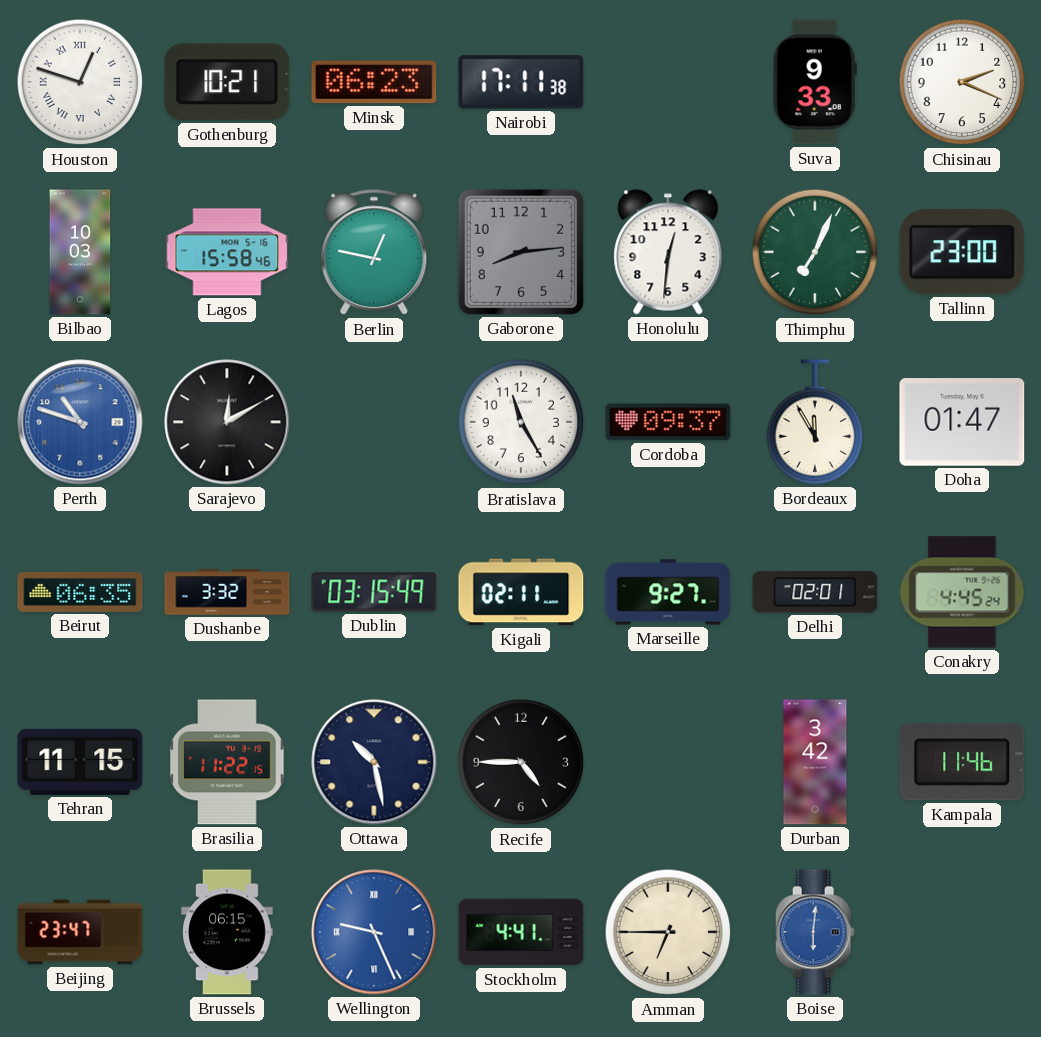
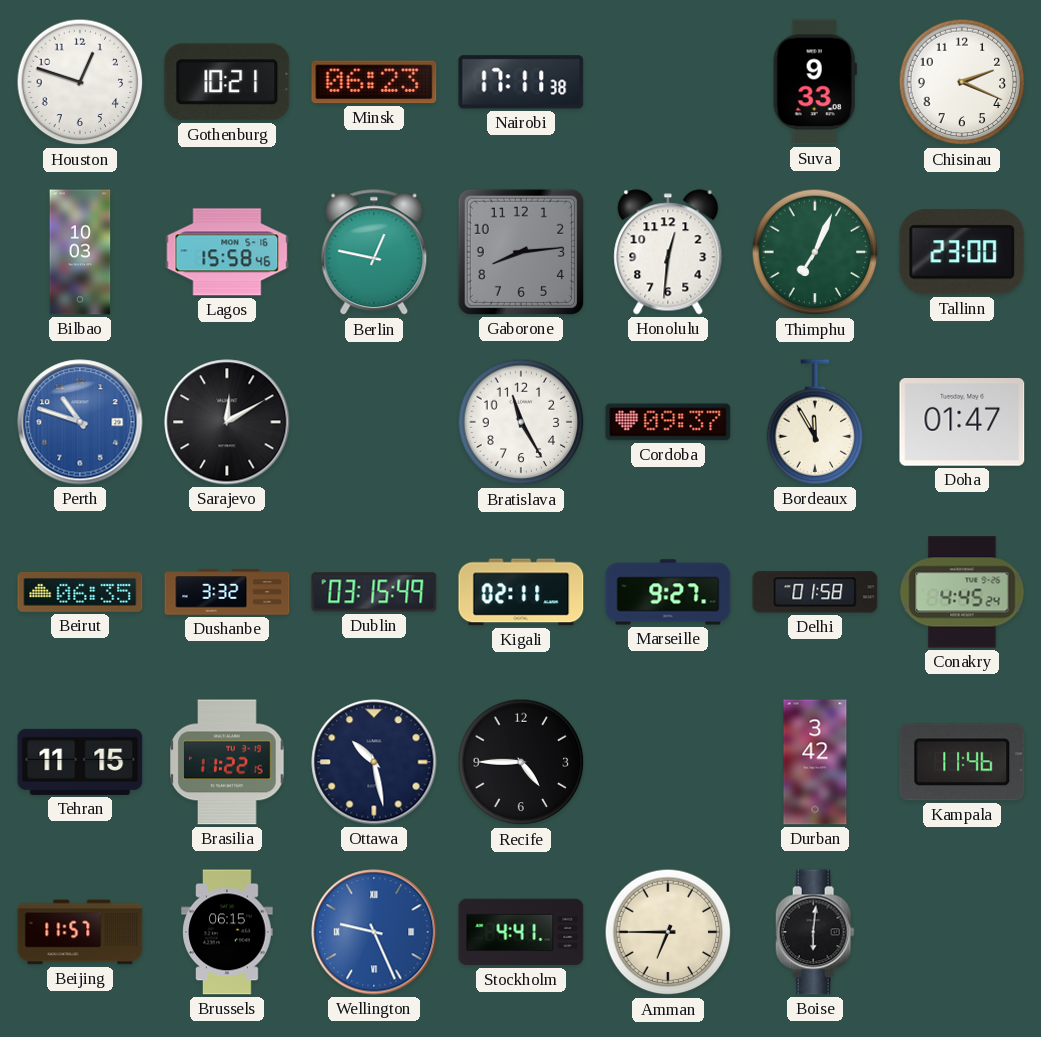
Houston numerals: Roman -> Arabic
Delhi: 02:01 -> 01:58
Beijing: 23:47 -> 11:57
Boise dial: blue -> black
